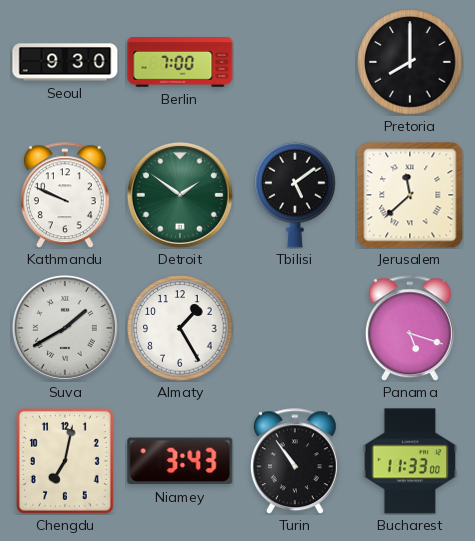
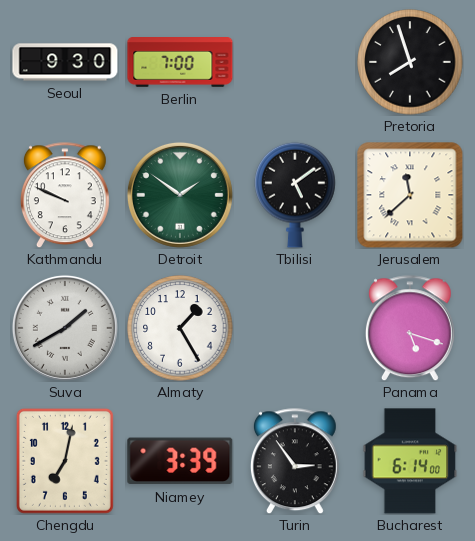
Pretoria: 8:00 -> 7:57
Niamey: 3:43 -> 3:39
Turin: 10:54 -> 2:54
Bucharest: 11:33 -> 6:14
